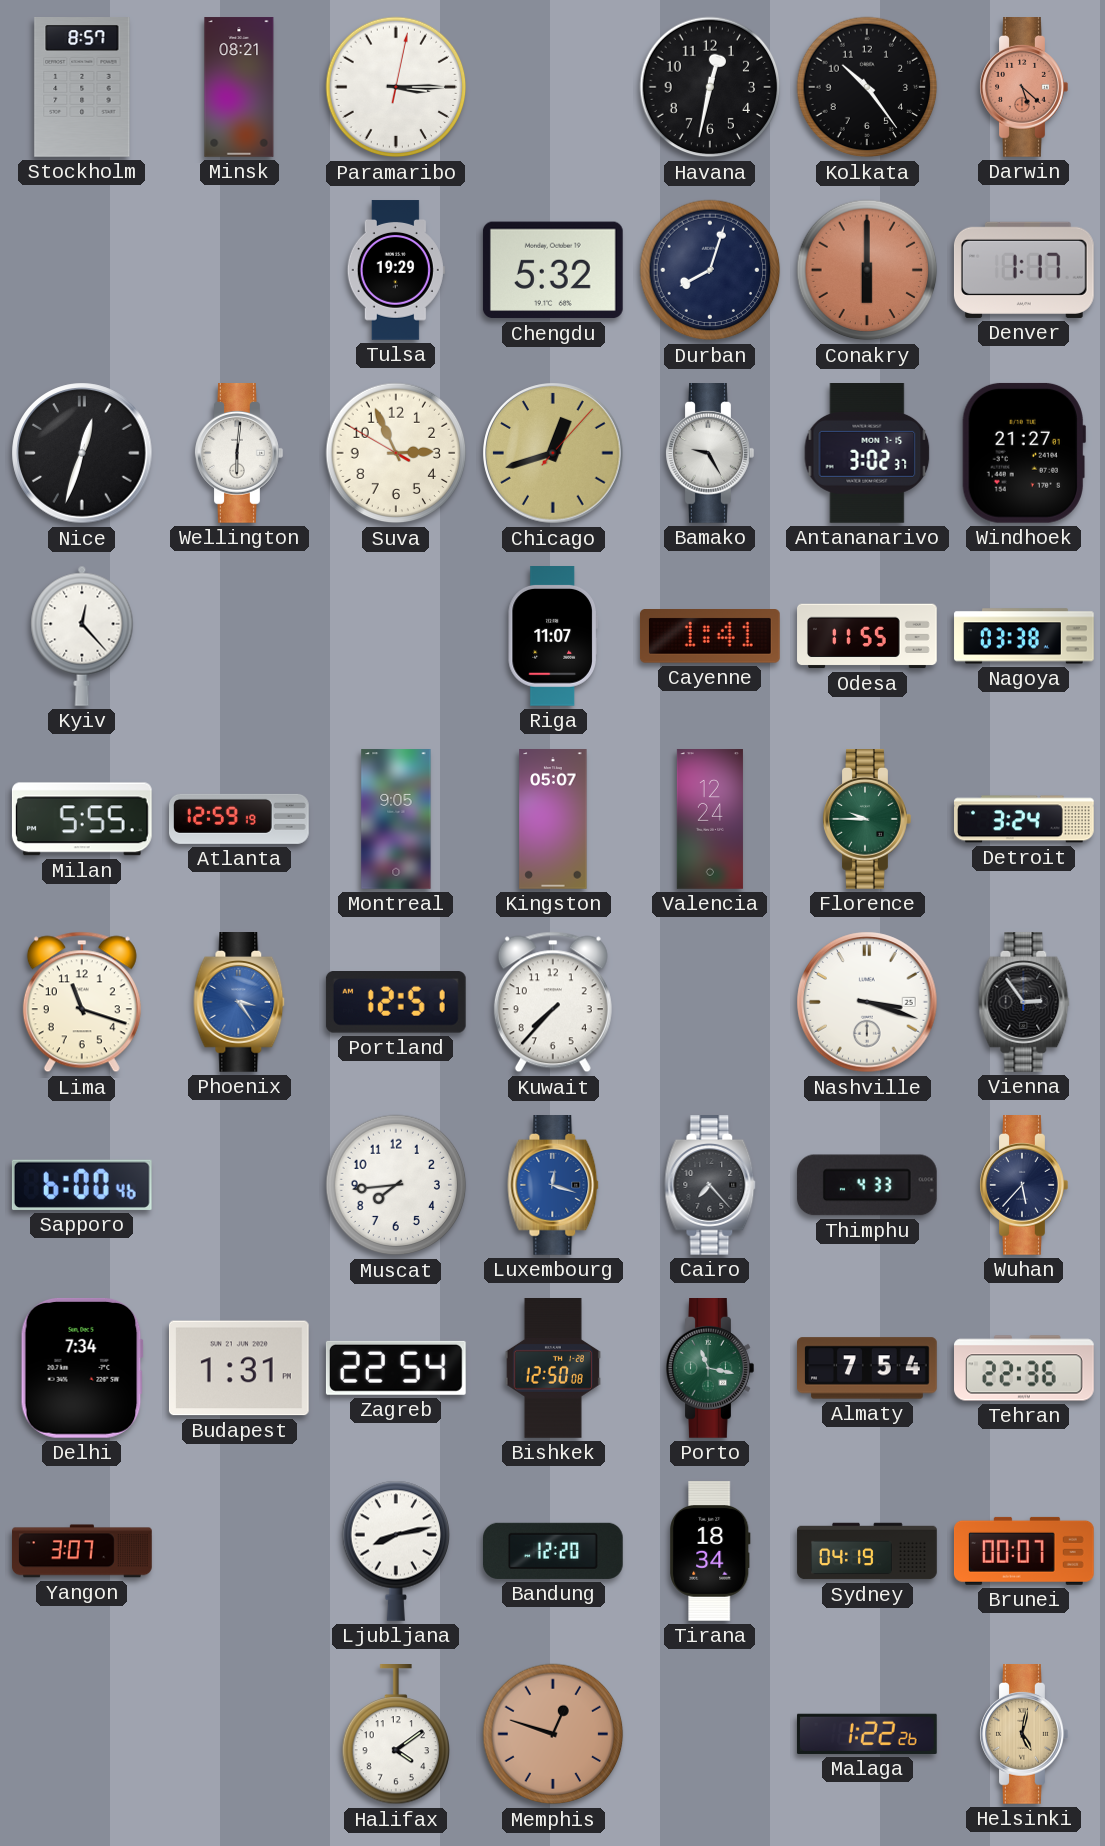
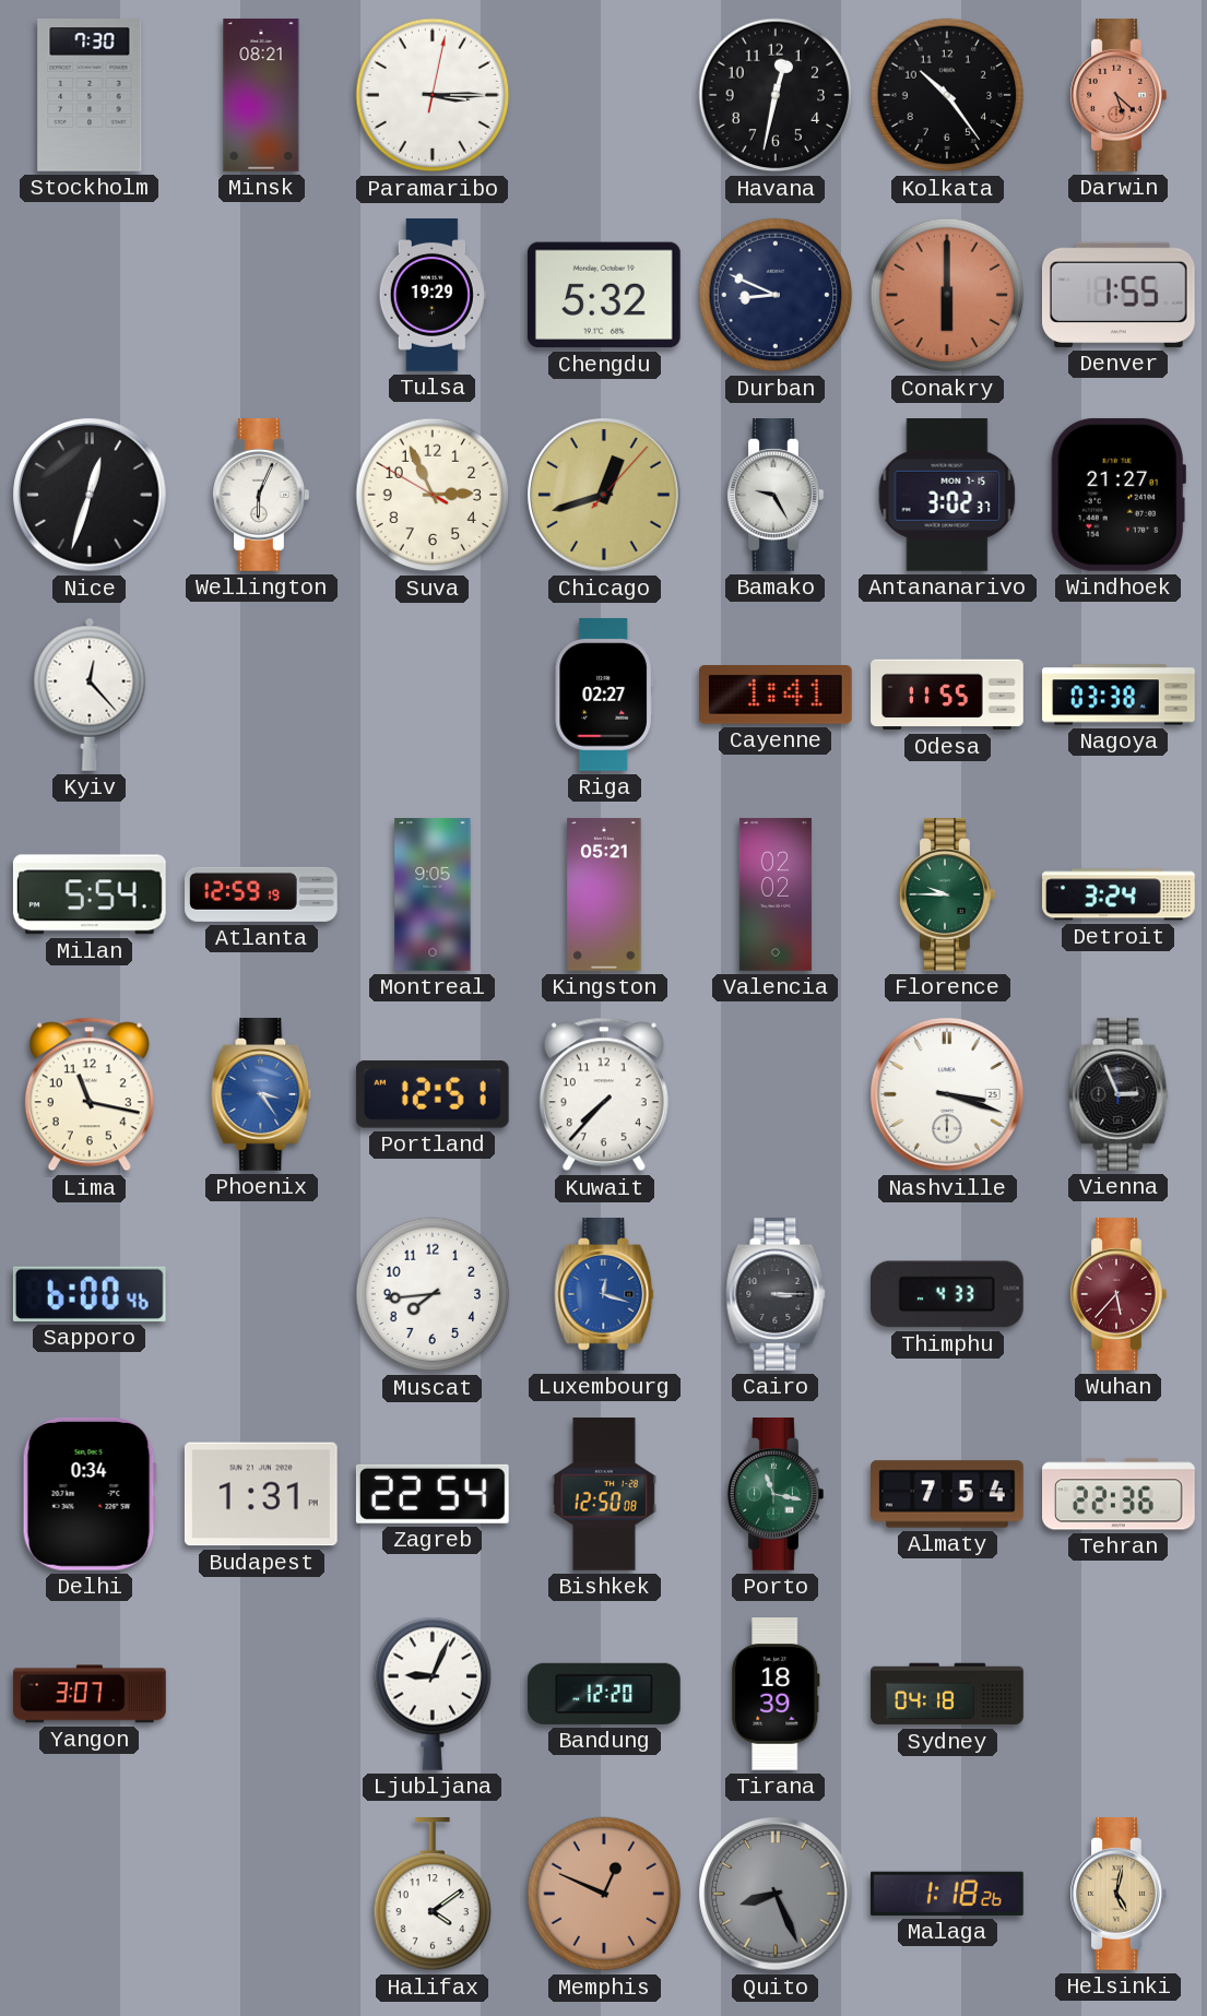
Stockholm: 8:57 -> 7:30
Durban: 8:03 -> 8:49
Denver: 1:17 -> 1:55
Wellington: 6:01 -> 6:04
Riga: 11:07 -> 02:27
Milan: 5:55 -> 5:54
Kingston: 05:07 -> 05:21
Valencia: 12:24 -> 02:02
Lima: 11:18 -> 11:17
Vienna: 2:54 -> 2:56
Cairo: 7:23 -> 3:15
Wuhan dial: navy -> burgundy
Delhi: 7:34 -> 0:34
Ljubljana: 8:13 -> 9:04
Tirana: 18:34 -> 18:39
Sydney: 04:19 -> 04:18
Brunei: 00:07 -> none
Memphis: 12:48 -> 12:49
Quito: none -> 8:26
Malaga: 1:22 -> 1:18
